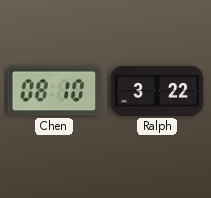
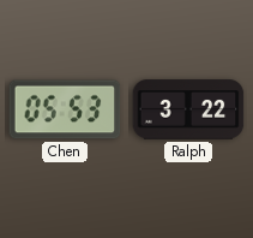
Chen: 08:10 -> 05:53
